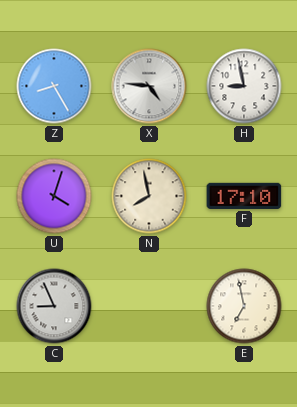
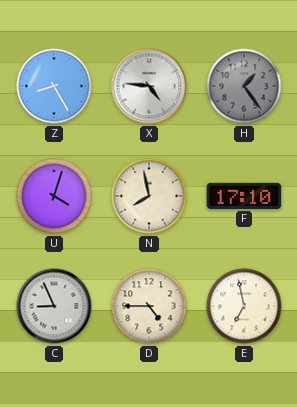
H: 8:58 -> 1:24
H dial: white -> grey
D: none -> 4:45
